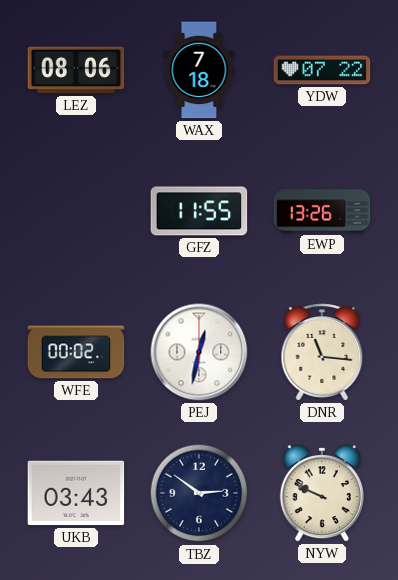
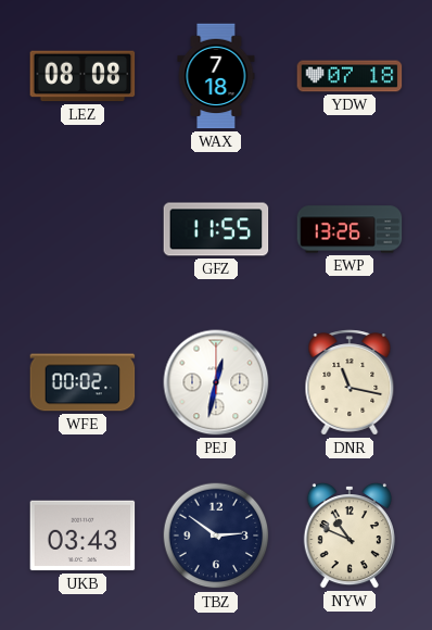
LEZ: 08:06 -> 08:08
YDW: 07:22 -> 07:18
DNR: 11:16 -> 11:17
NYW: 9:49 -> 10:49
